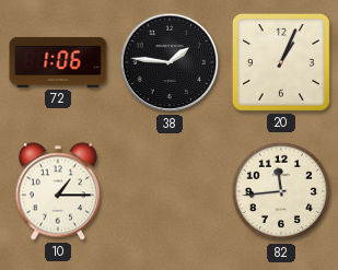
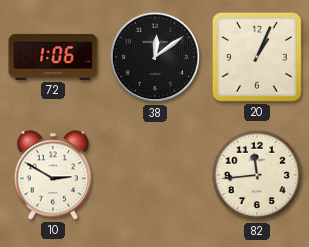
38: 1:46 -> 12:09
10: 1:15 -> 2:50
